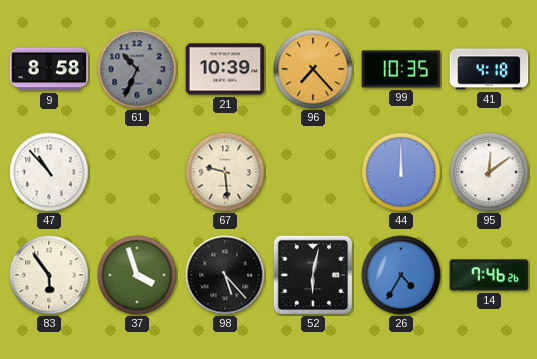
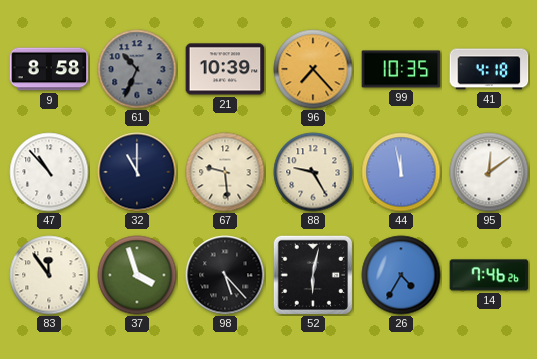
32: none -> 11:00
88: none -> 9:25
44: 12:00 -> 11:58
83: 5:54 -> 11:54
